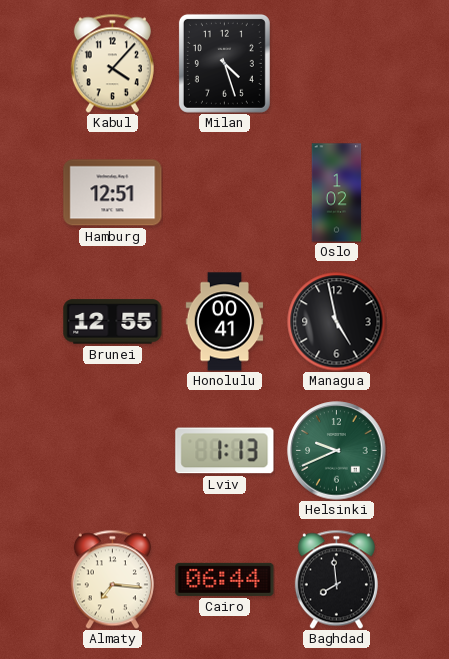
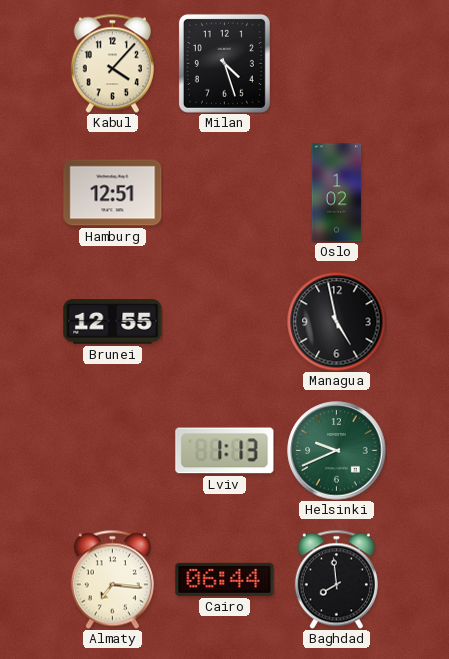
Honolulu: 00:41 -> none
